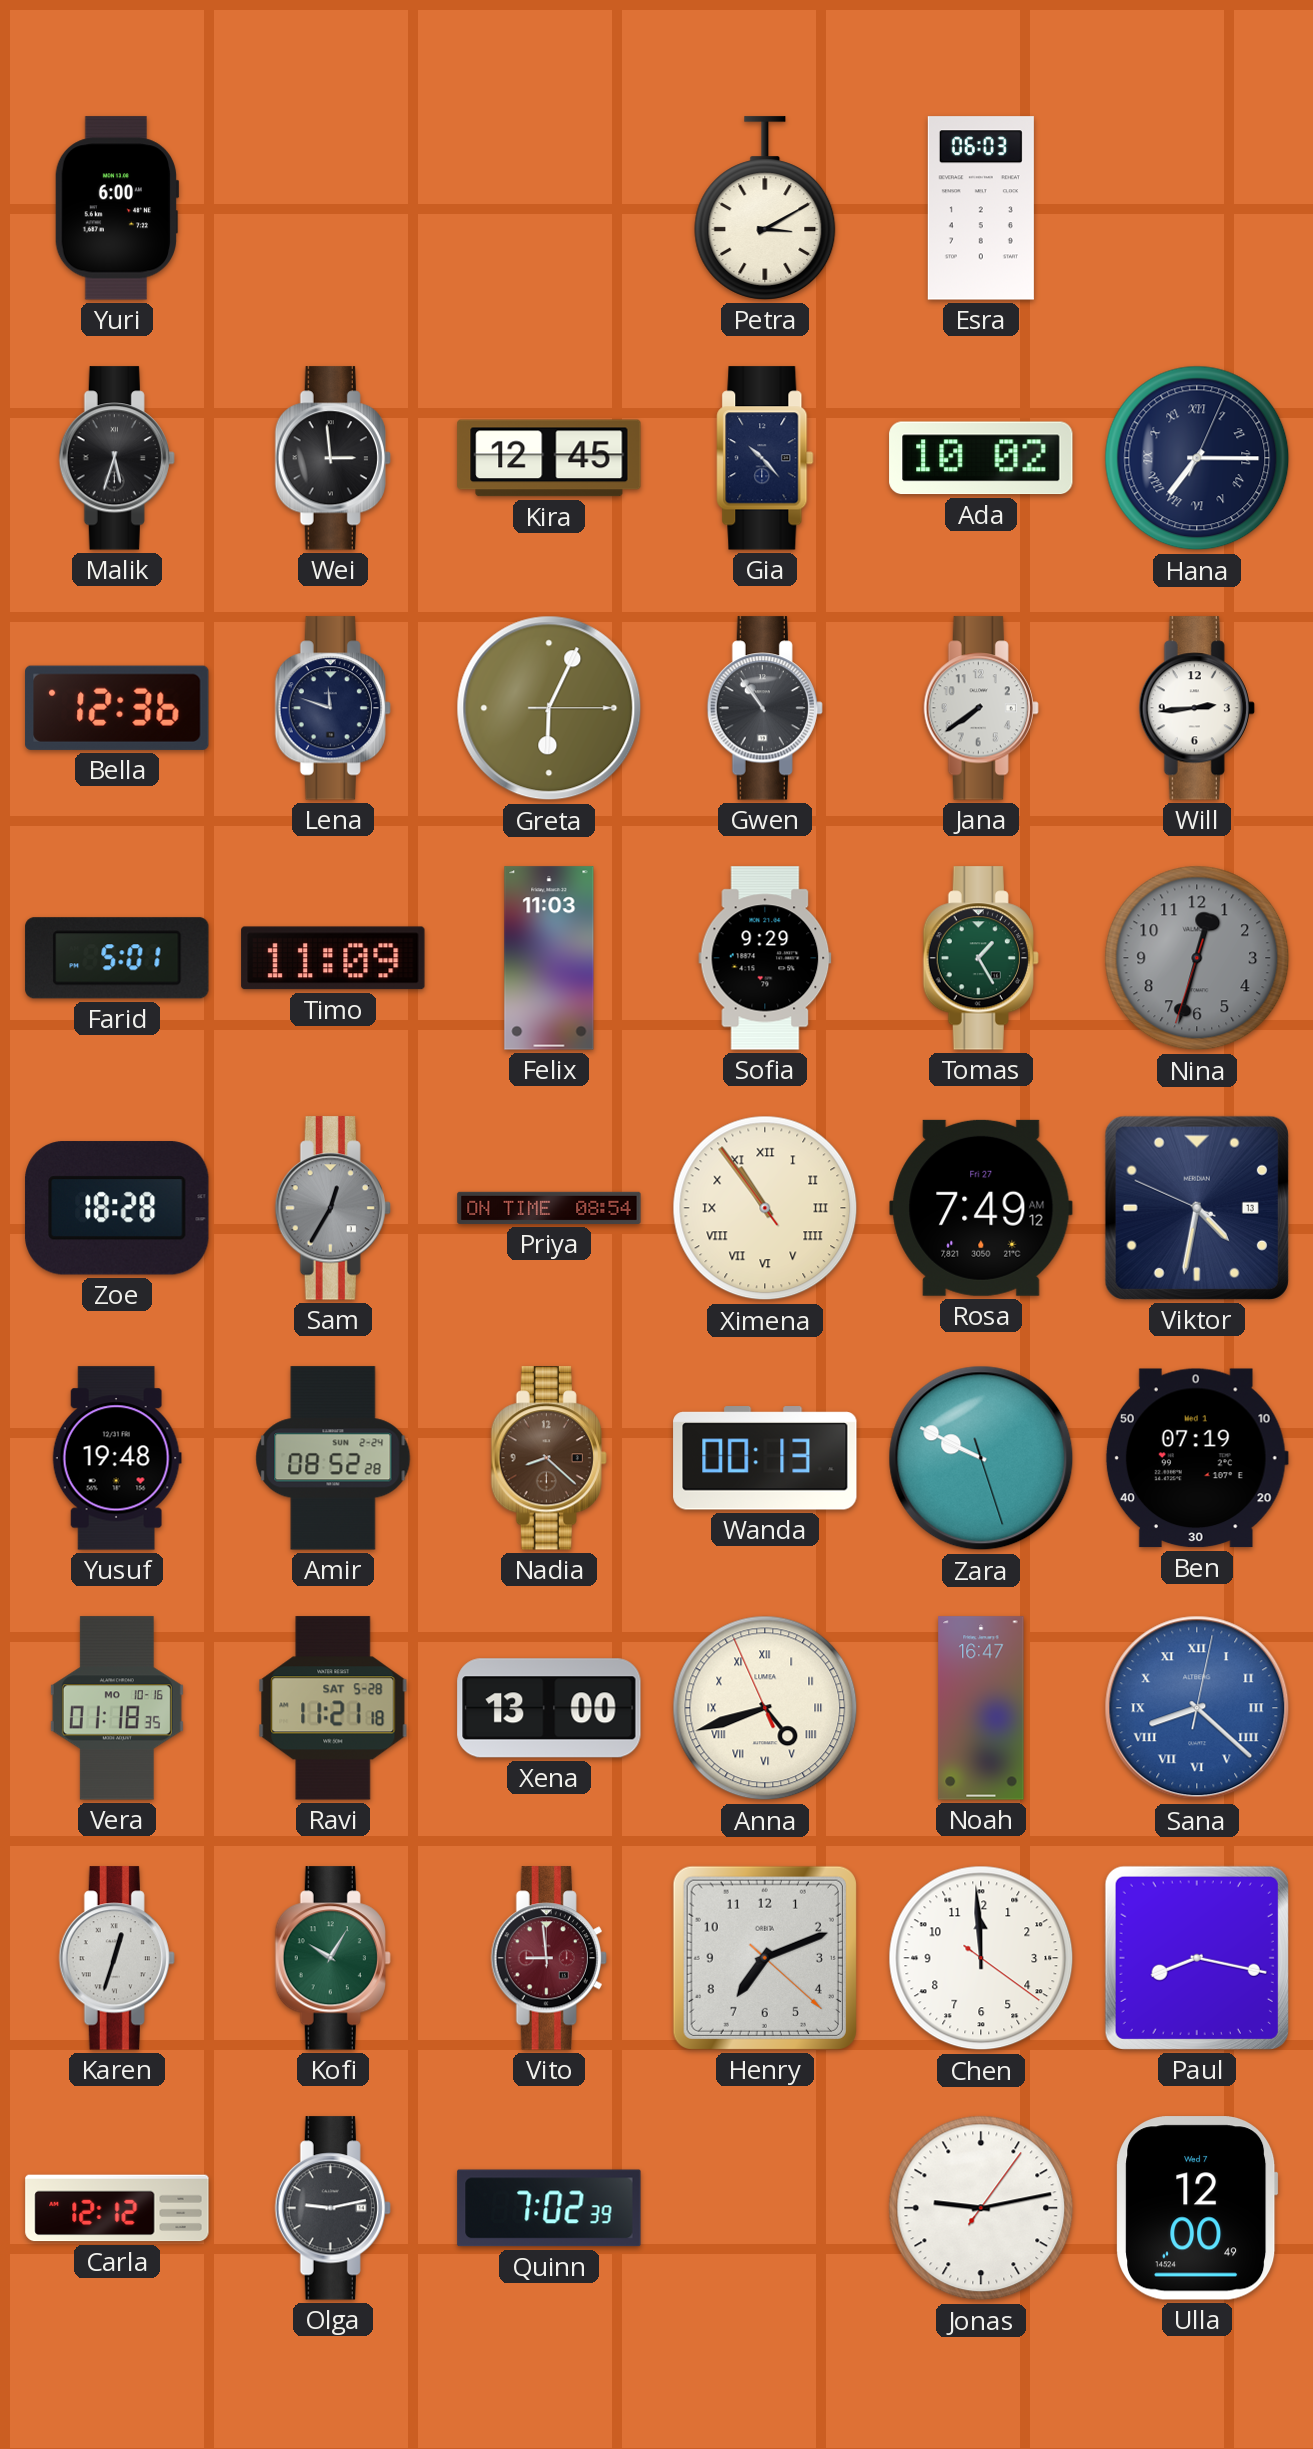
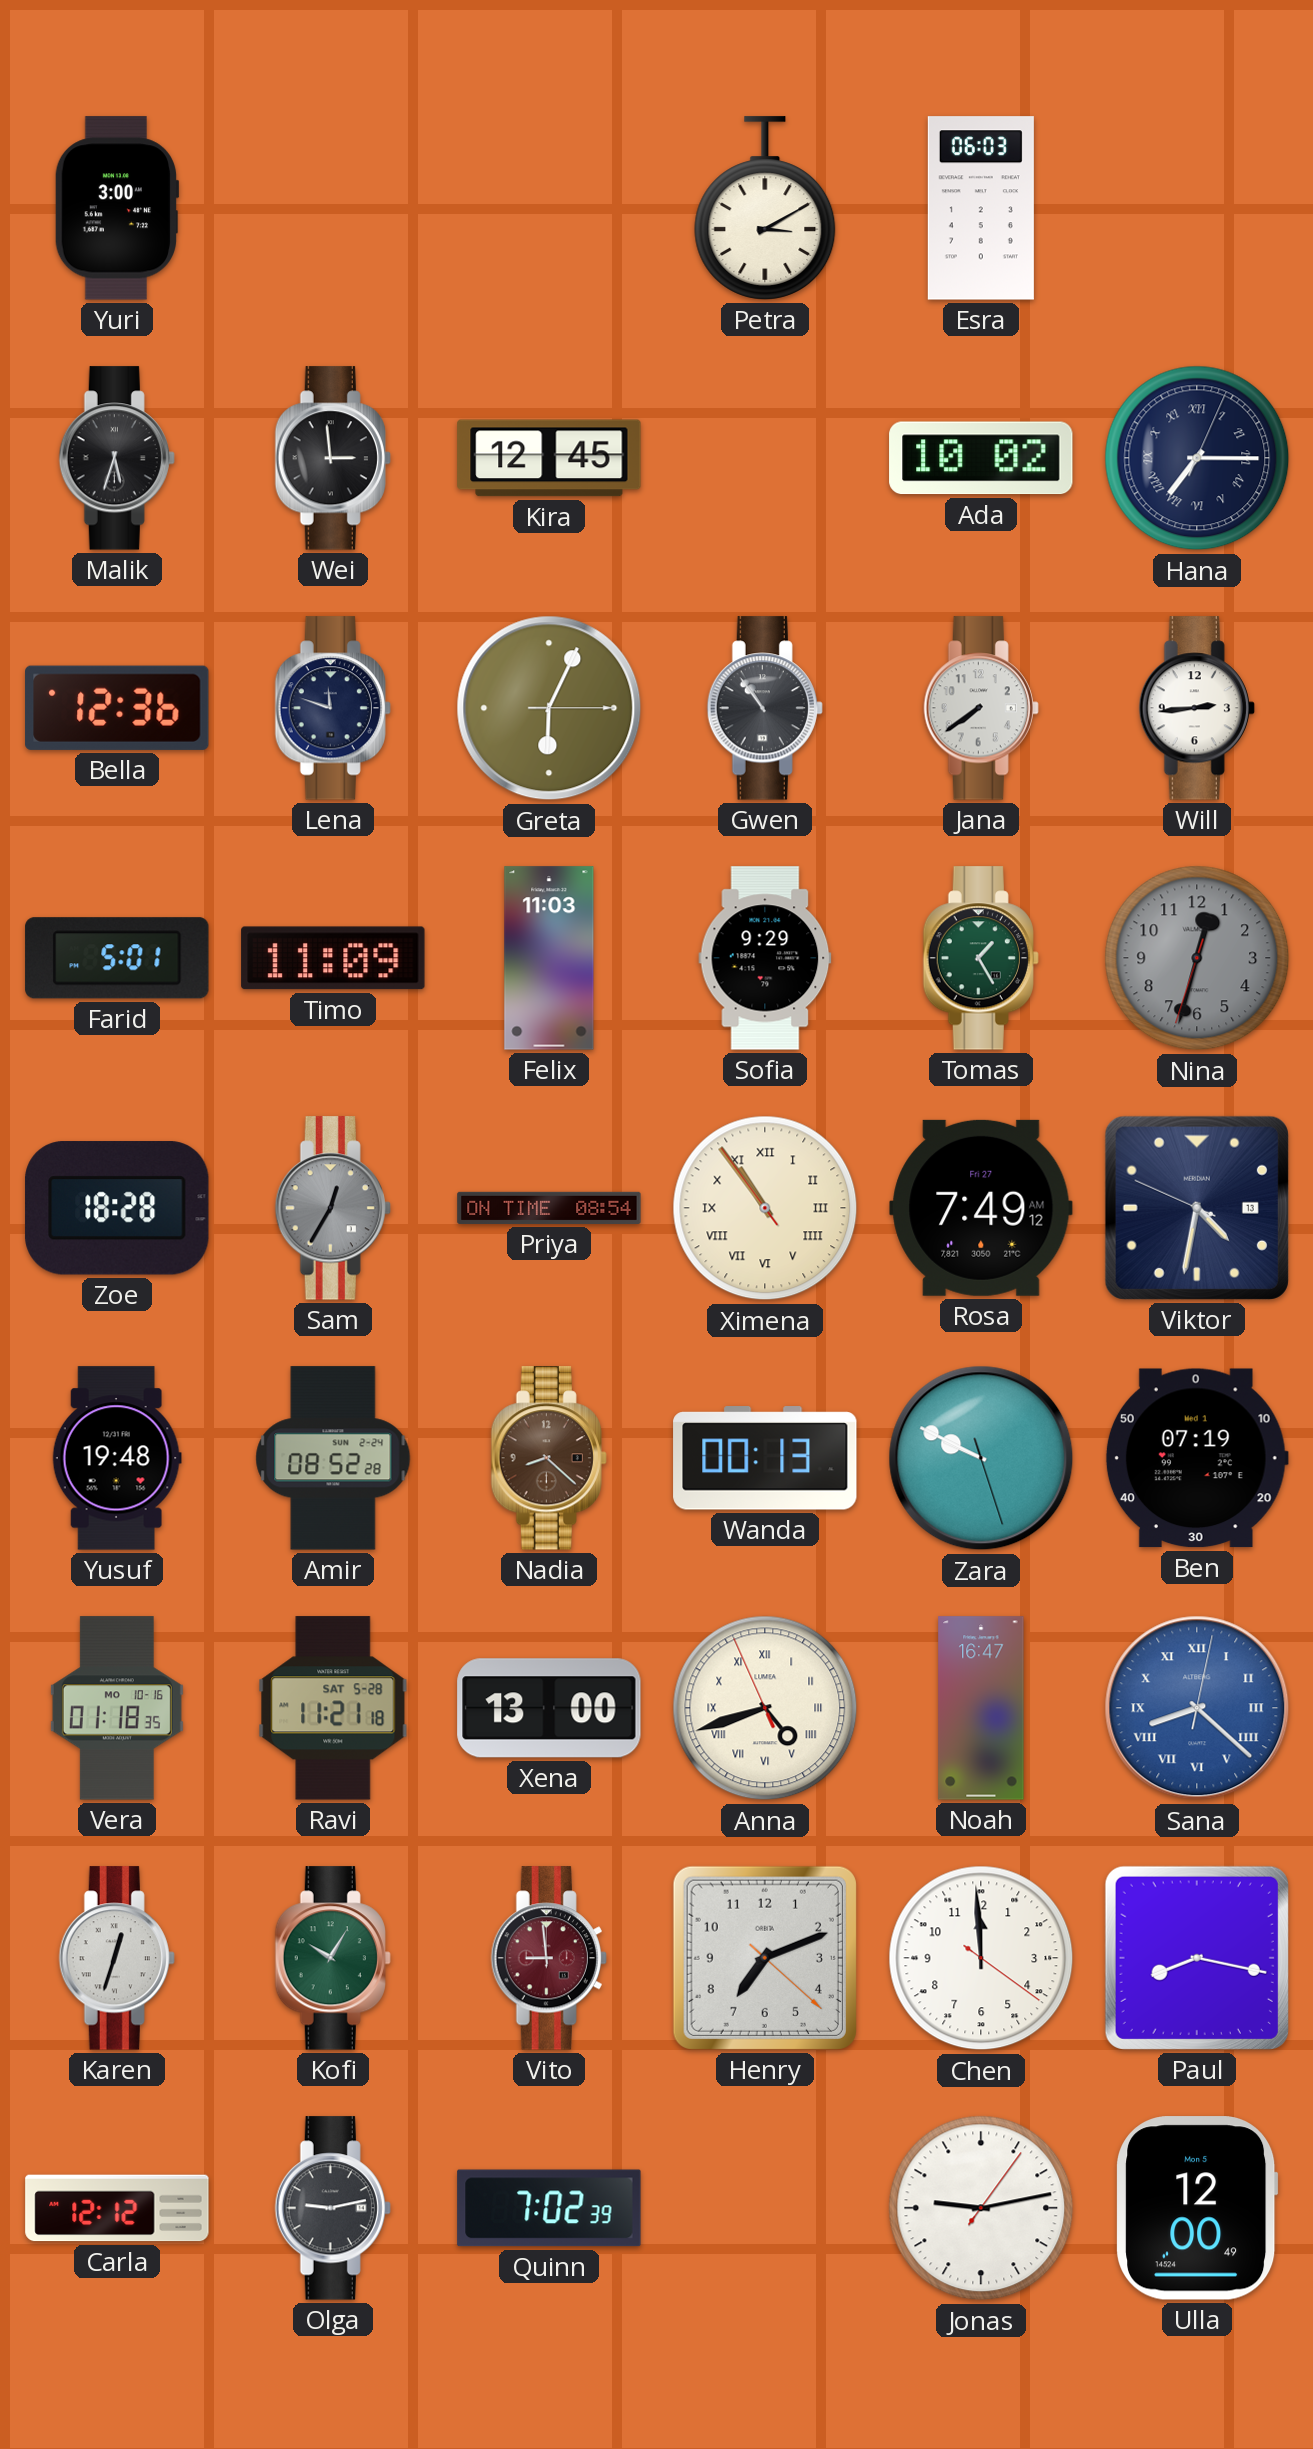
Yuri: 6:00 -> 3:00
Gia: 10:23 -> none
Ulla date: Wed 7 -> Mon 5
